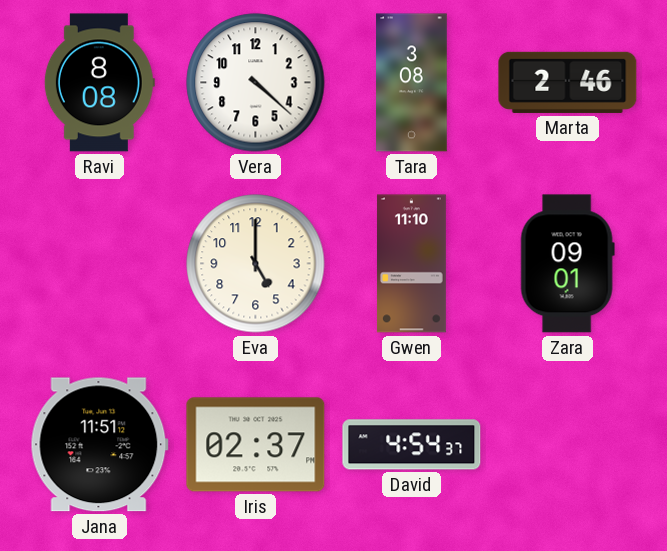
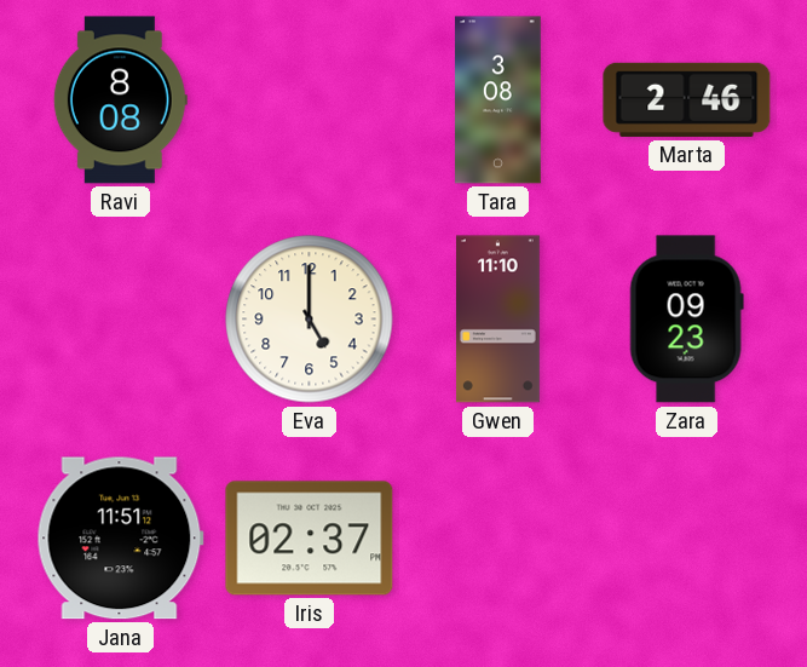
Vera: 4:22 -> none
Zara: 09:01 -> 09:23
David: 4:54 -> none
